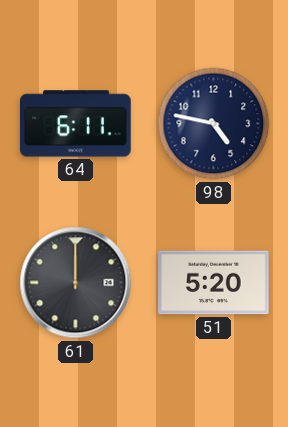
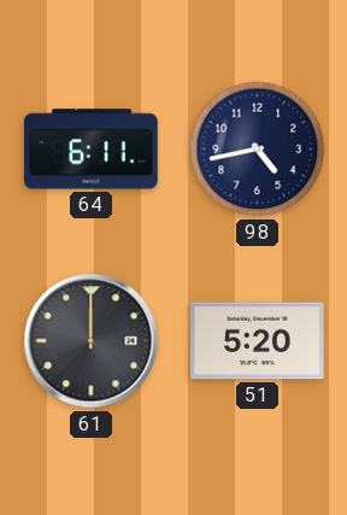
98: 4:47 -> 4:43
